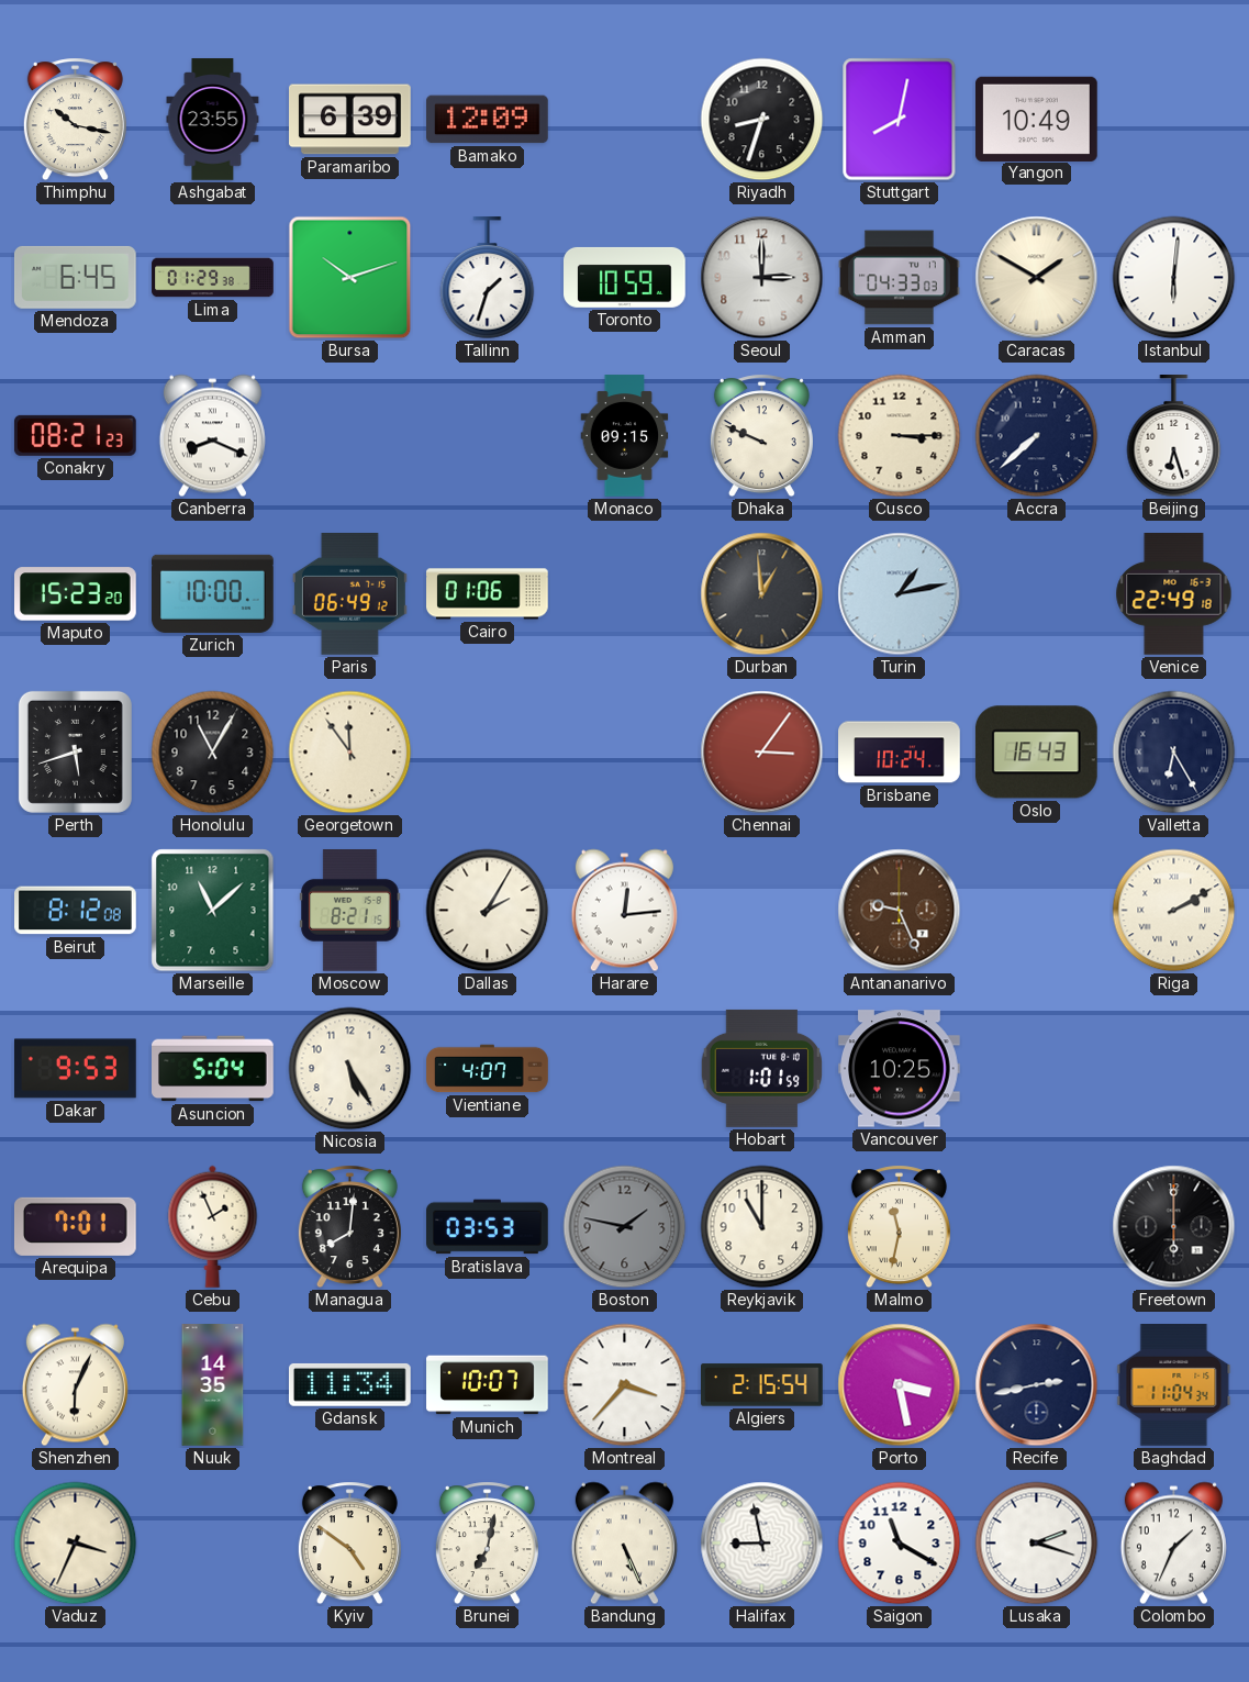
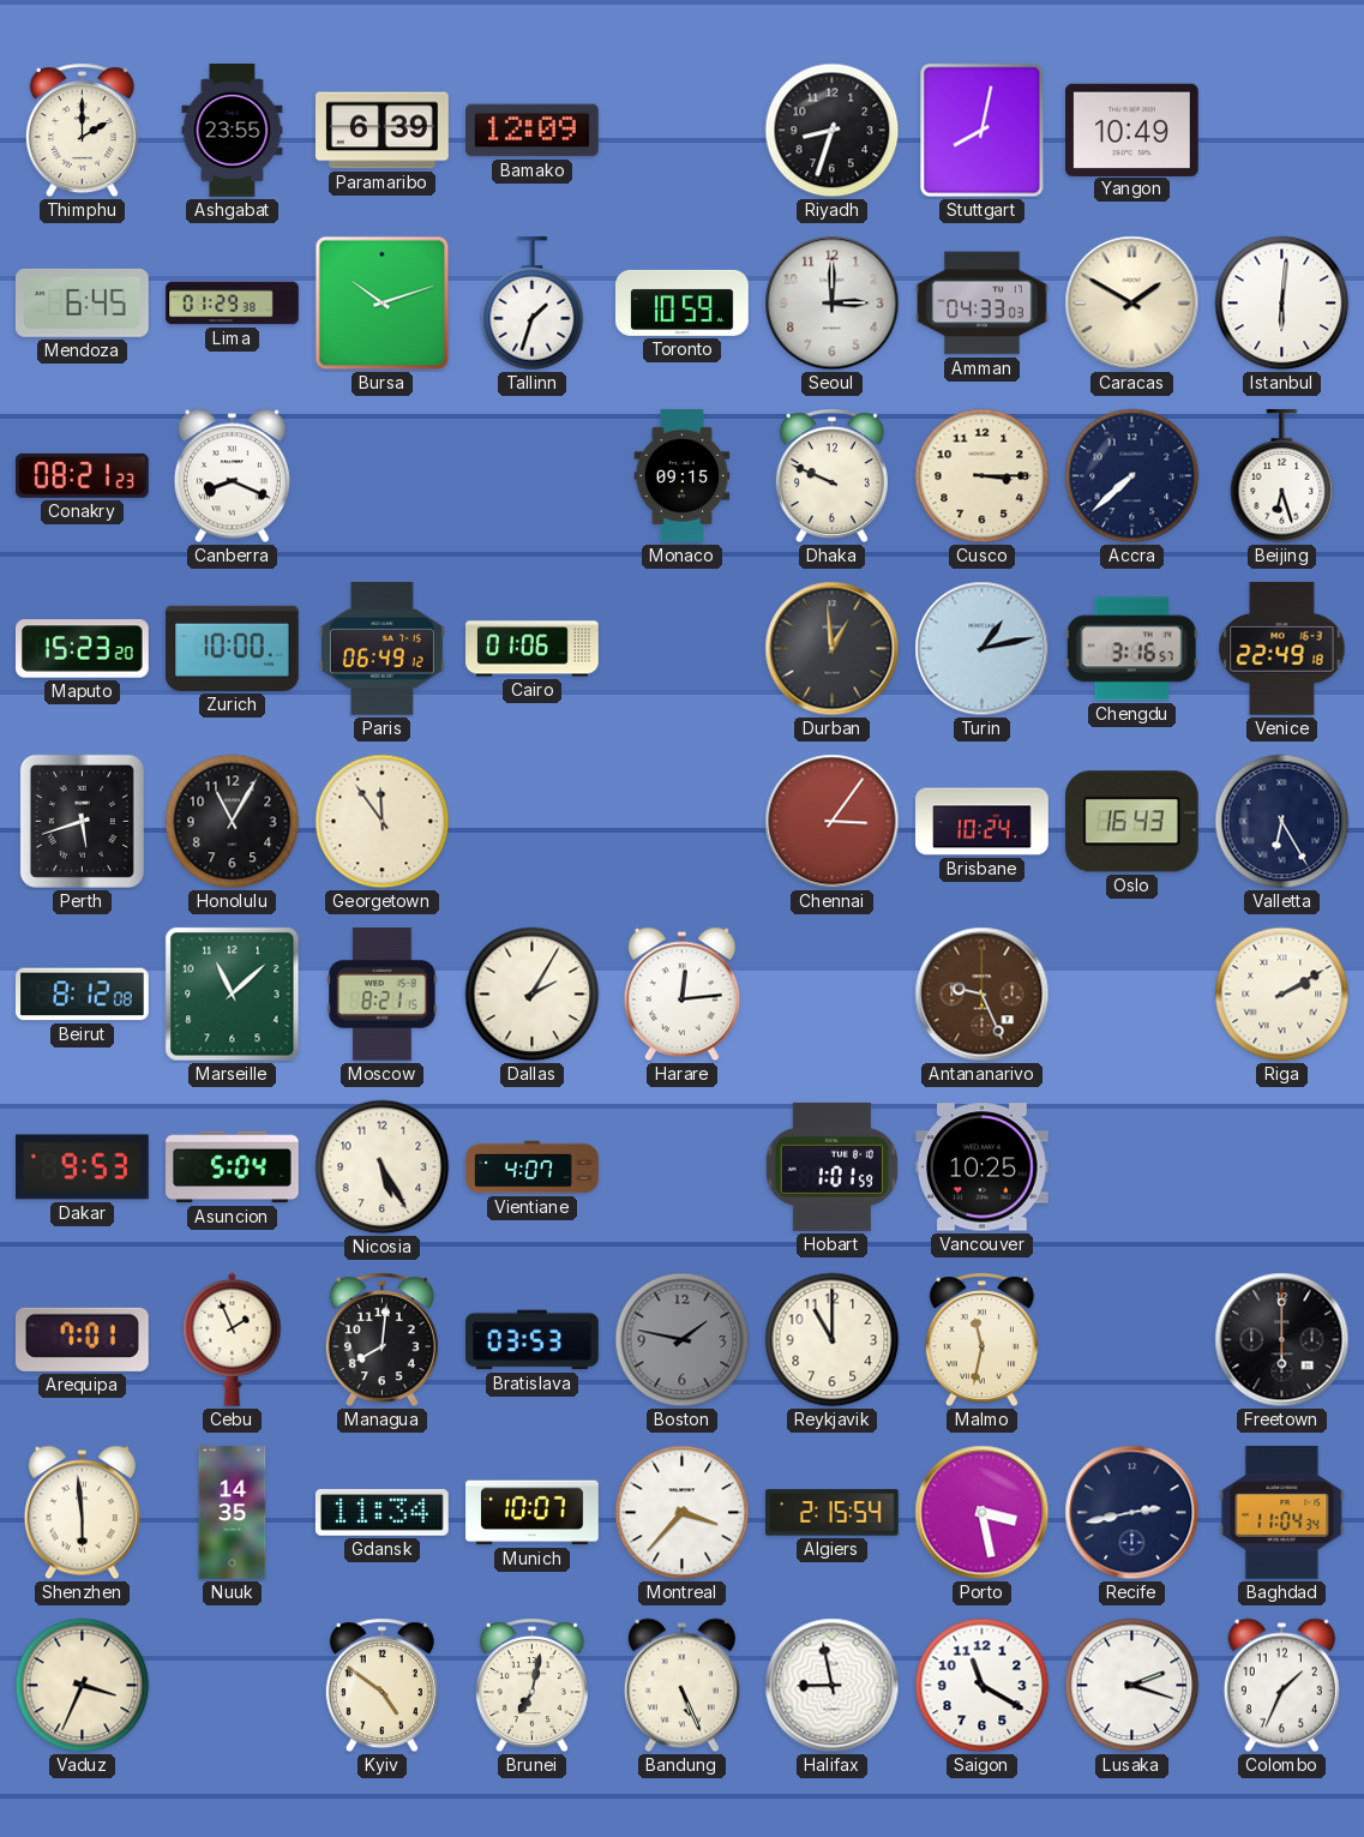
Thimphu: 10:17 -> 2:00
Chengdu: none -> 3:16
Shenzhen: 6:04 -> 5:59
